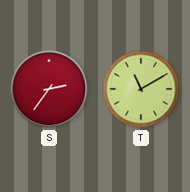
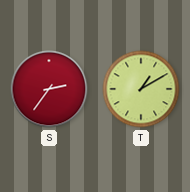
T: 11:10 -> 1:10
